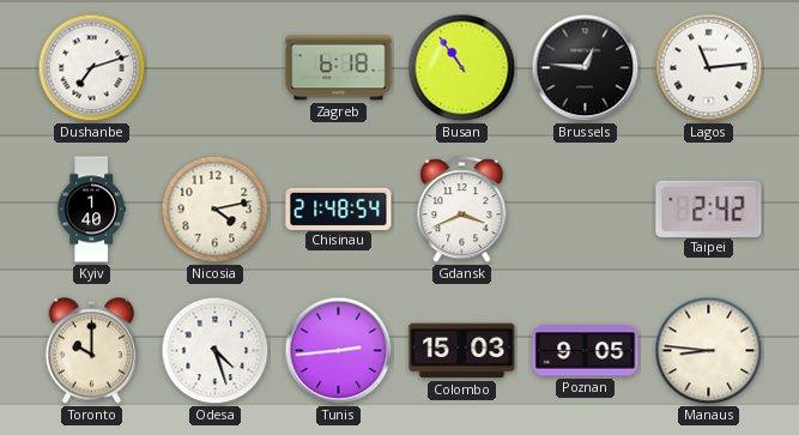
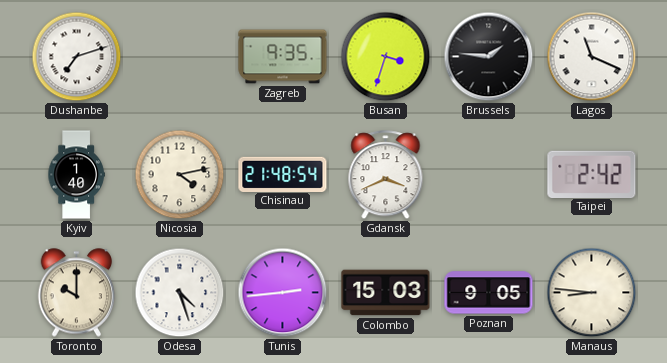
Zagreb: 6:18 -> 9:35
Busan: 10:54 -> 3:33
Brussels: 12:46 -> 1:46
Lagos: 11:14 -> 11:19
